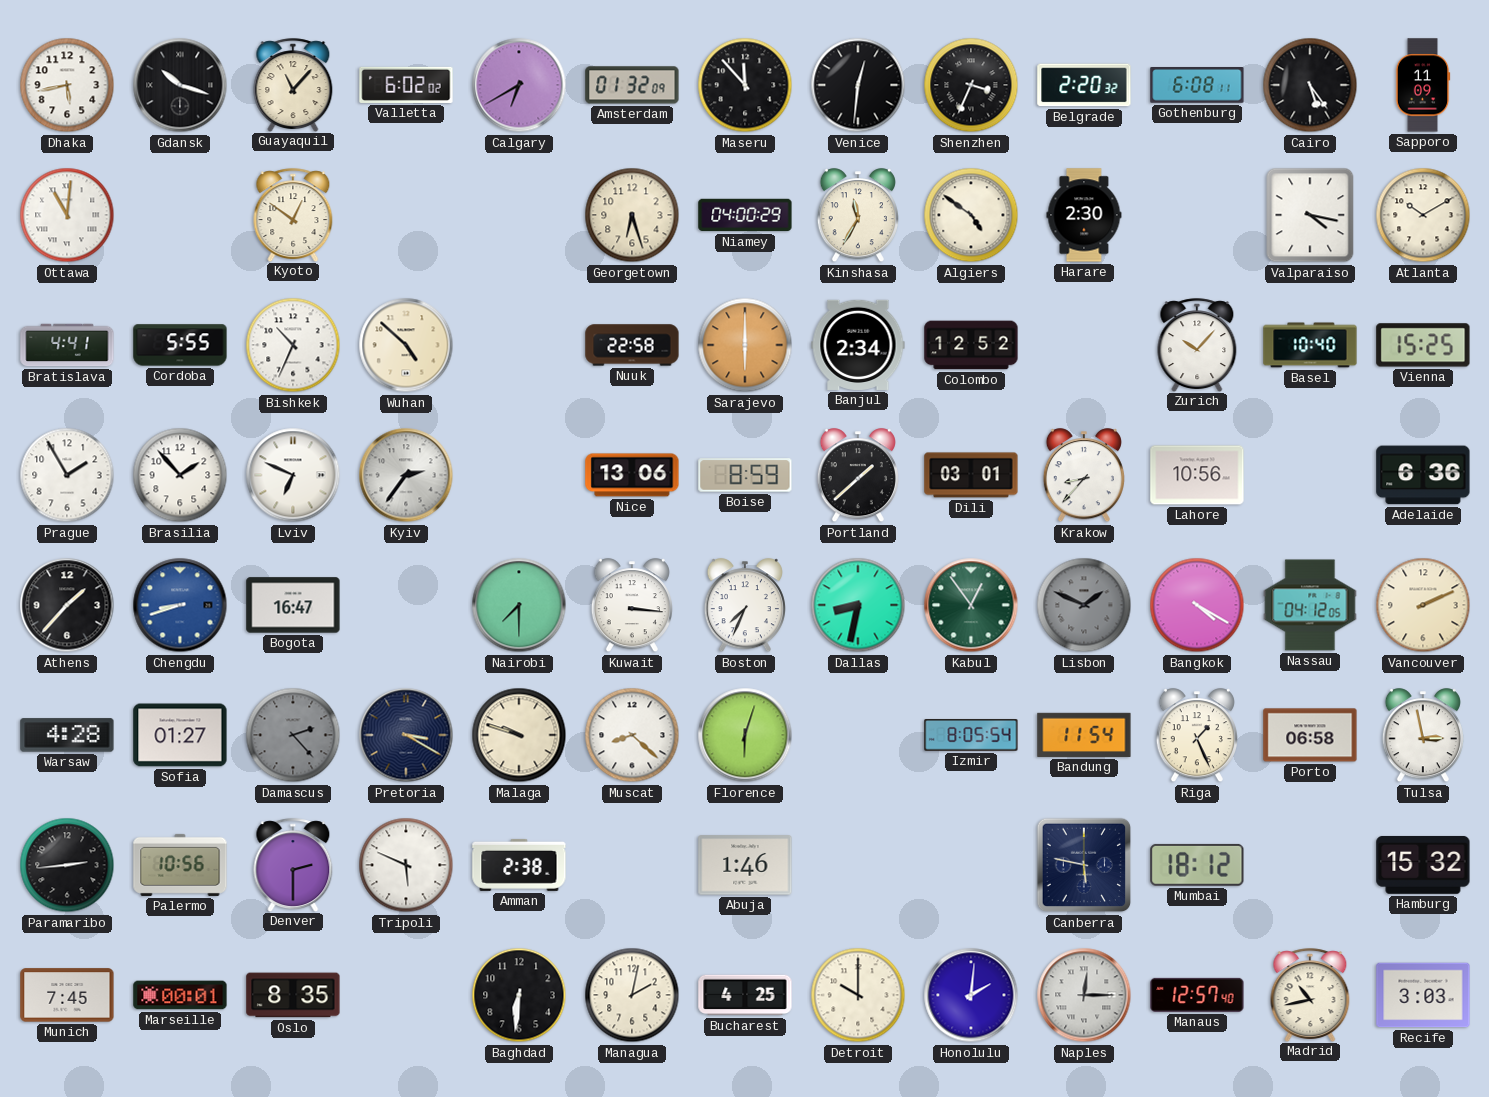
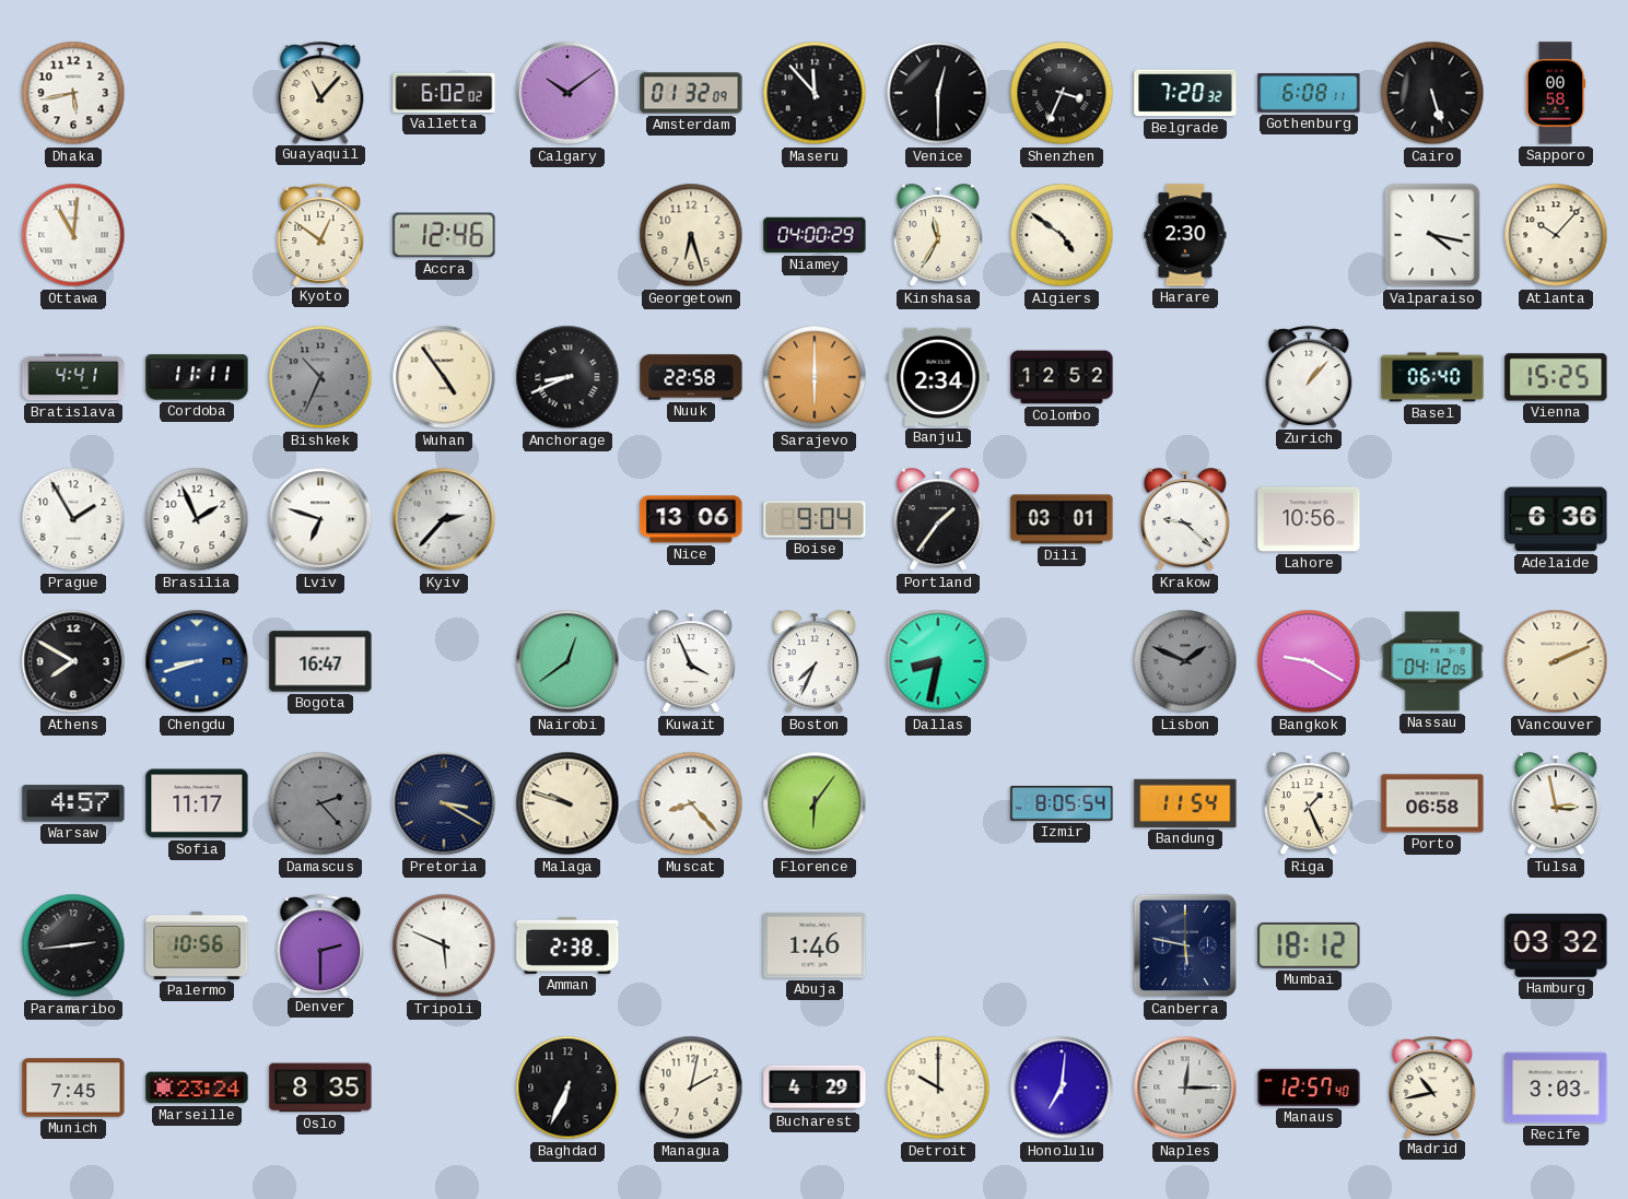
Gdansk: 10:18 -> none
Calgary: 6:40 -> 10:09
Venice: 12:31 -> 12:30
Belgrade: 2:20 -> 7:20
Cairo: 5:24 -> 5:27
Sapporo: 11:09 -> 00:58
Accra: none -> 12:46
Atlanta: 10:10 -> 10:07
Cordoba: 5:55 -> 11:11
Bishkek dial: white -> grey
Wuhan: 4:52 -> 4:54
Anchorage: none -> 8:41
Zurich: 10:07 -> 1:07
Basel: 10:40 -> 06:40
Brasilia: 1:53 -> 1:56
Lviv: 6:49 -> 6:48
Kyiv: 2:36 -> 2:37
Boise: 8:59 -> 9:04
Portland: 1:38 -> 1:36
Krakow: 8:37 -> 9:22
Athens: 1:37 -> 7:50
Nairobi: 7:30 -> 12:39
Kuwait: 3:16 -> 3:56
Kabul: 12:54 -> none
Bangkok: 4:20 -> 9:20
Warsaw: 4:28 -> 4:57
Sofia: 01:27 -> 11:17
Muscat: 8:22 -> 8:23
Florence: 6:03 -> 6:06
Hamburg: 15:32 -> 03:32
Marseille: 00:01 -> 23:24
Baghdad: 6:31 -> 6:34
Bucharest: 4:25 -> 4:29
Honolulu: 2:01 -> 7:01
